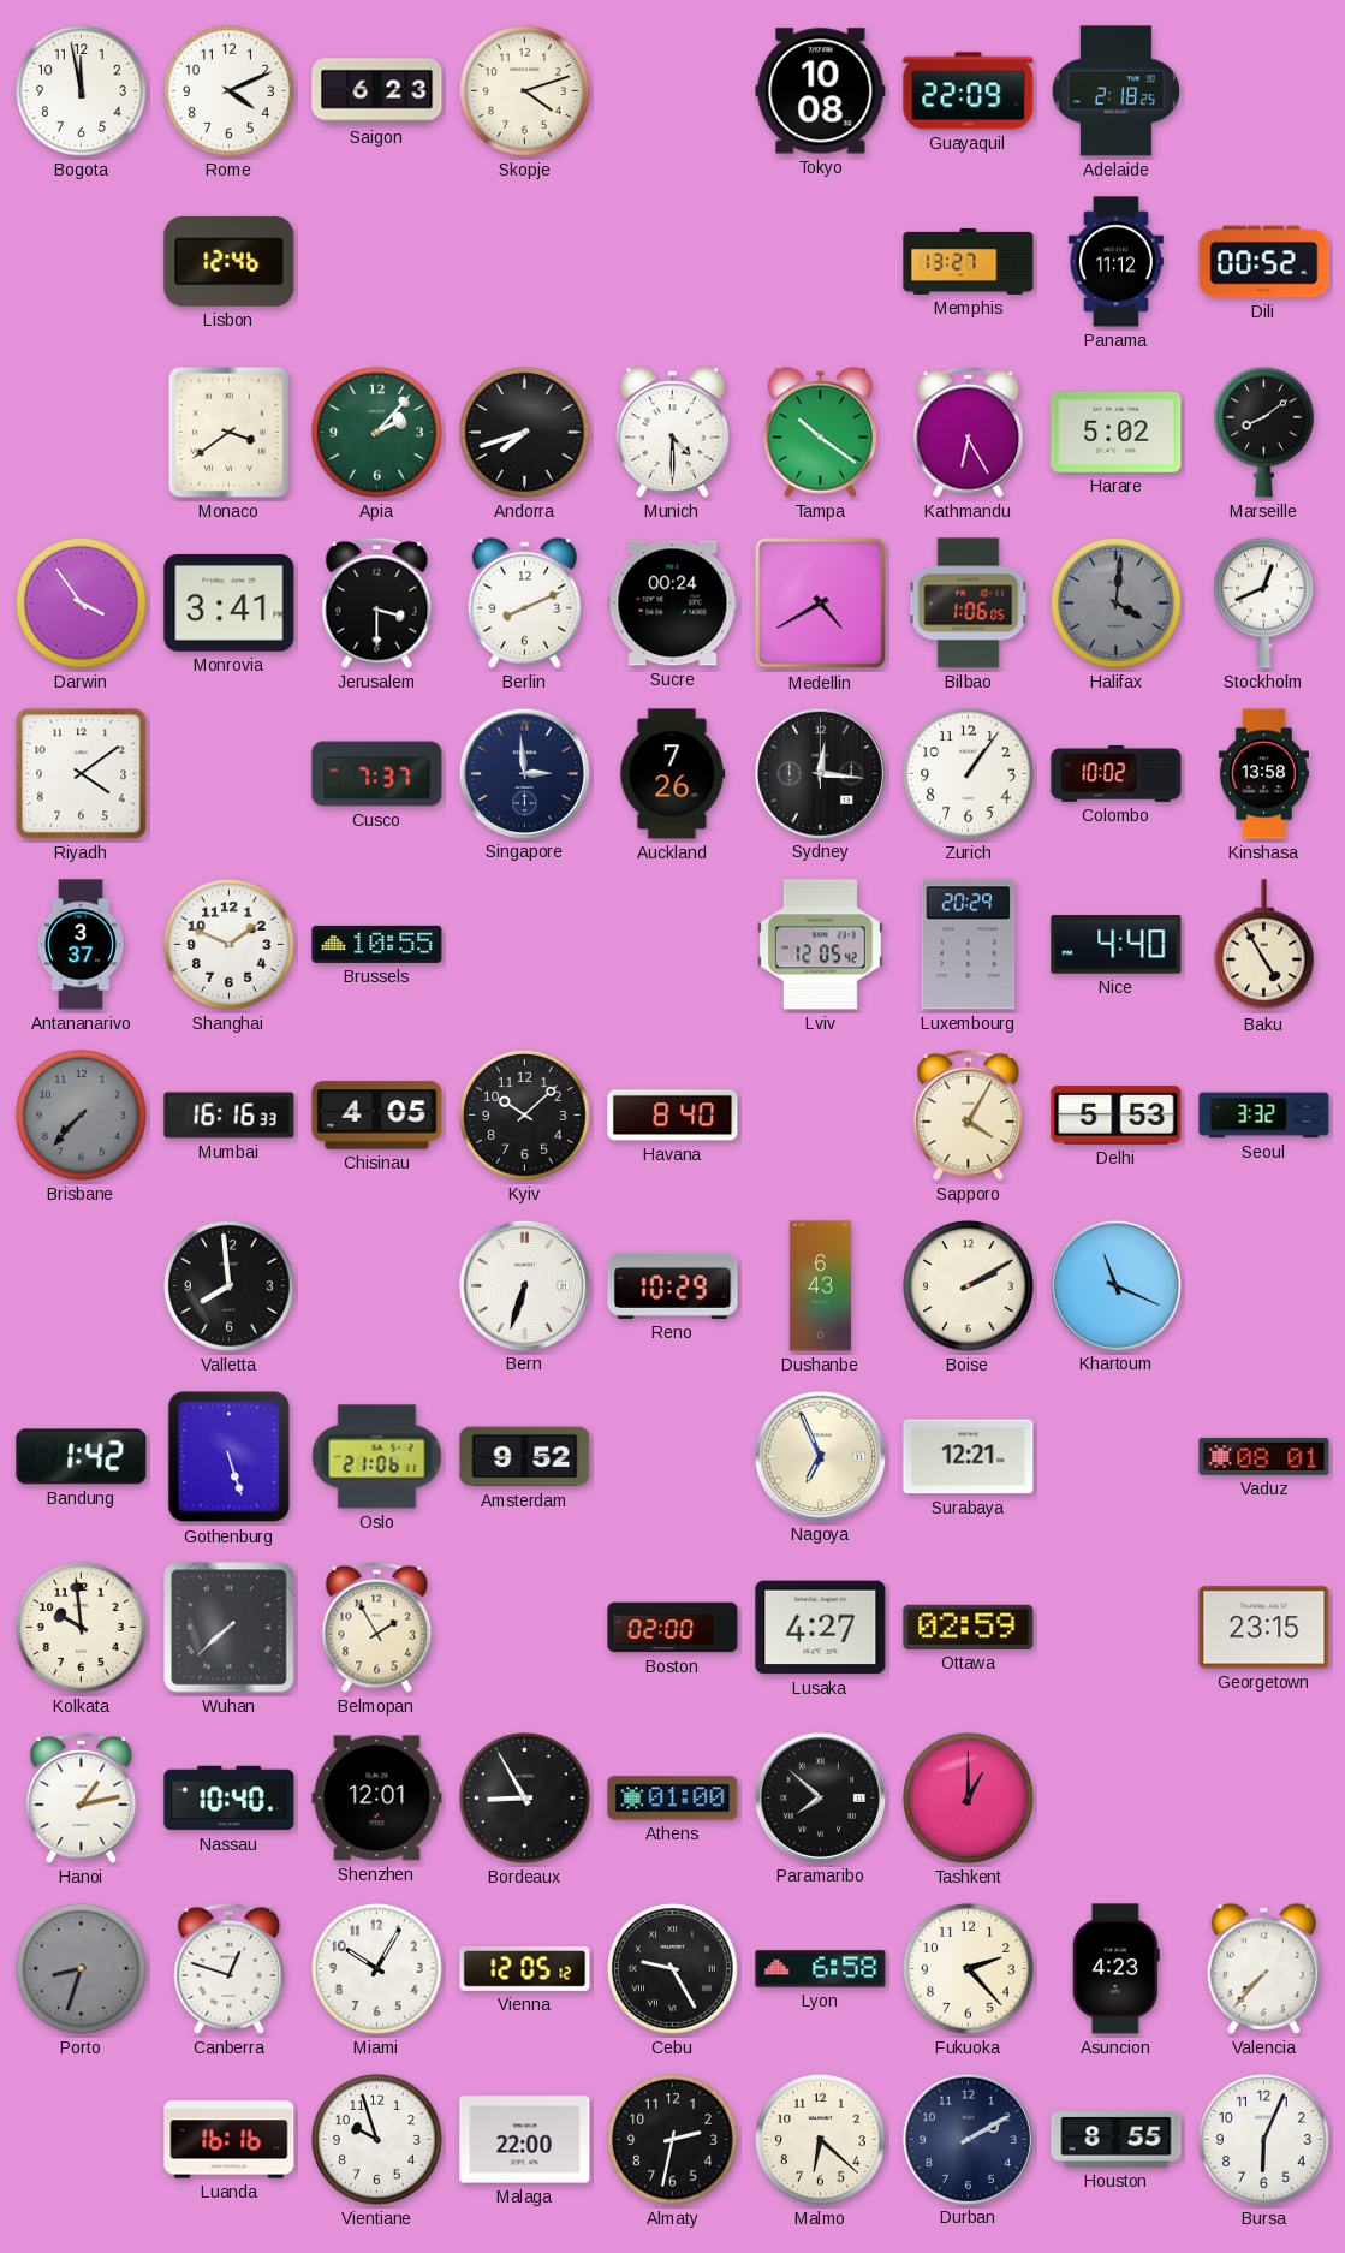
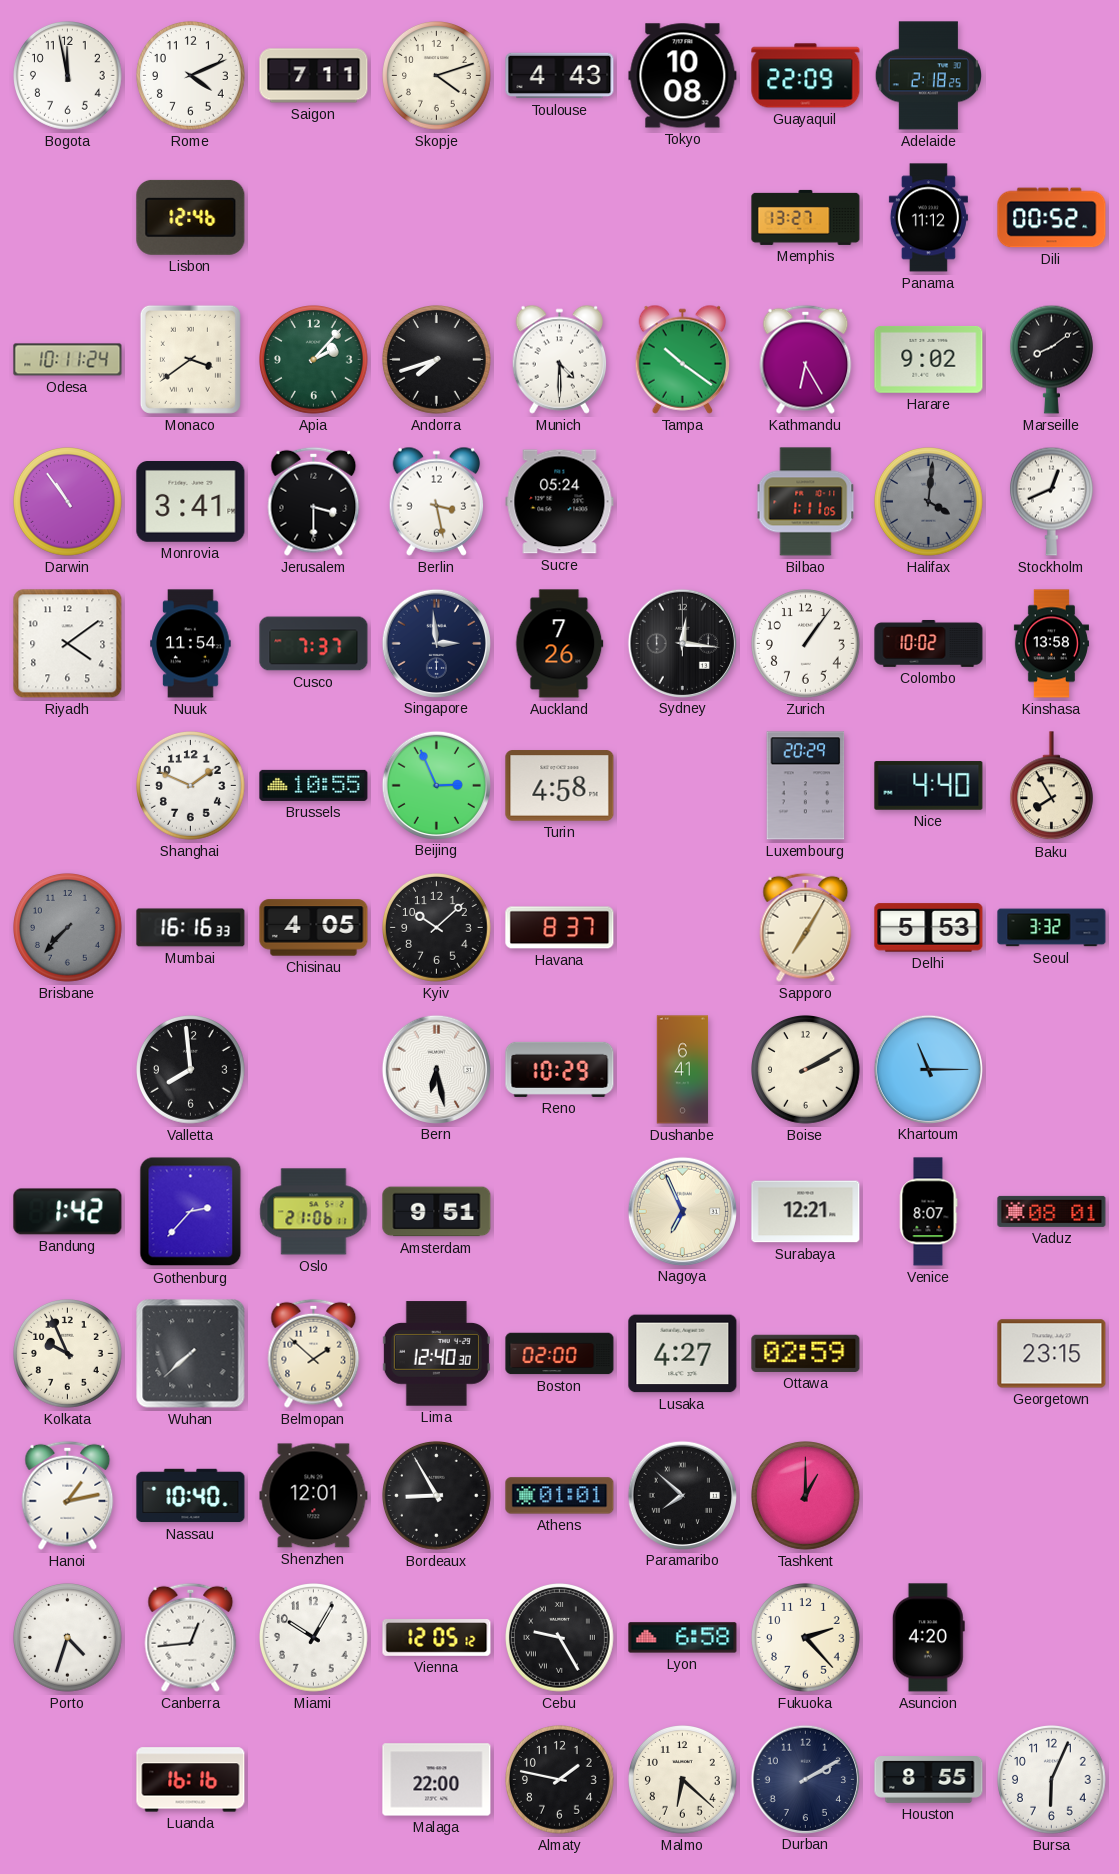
Saigon: 6:23 -> 7:11
Toulouse: none -> 4:43
Odesa: none -> 10:11
Harare: 5:02 -> 9:02
Darwin: 3:54 -> 10:54
Berlin: 8:11 -> 3:28
Sucre: 00:24 -> 05:24
Medellin: 4:40 -> none
Bilbao: 1:06 -> 1:11
Nuuk: none -> 11:54
Antananarivo: 3:37 -> none
Beijing: none -> 2:56
Turin: none -> 4:58
Lviv: 12:05 -> none
Baku: 4:55 -> 7:55
Havana: 8:40 -> 8:37
Sapporo: 4:05 -> 7:05
Bern: 6:33 -> 6:28
Dushanbe: 6:43 -> 6:41
Khartoum: 11:19 -> 11:15
Gothenburg: 5:27 -> 2:37
Amsterdam: 9:52 -> 9:51
Venice: none -> 8:07
Kolkata: 9:59 -> 9:56
Belmopan: 1:55 -> 1:52
Lima: none -> 12:40
Athens: 01:00 -> 01:01
Porto: 8:33 -> 4:33
Porto dial: grey -> white
Canberra: 12:48 -> 12:44
Asuncion: 4:23 -> 4:20
Valencia: 7:37 -> none
Vientiane: 9:57 -> none
Almaty: 2:32 -> 1:47
